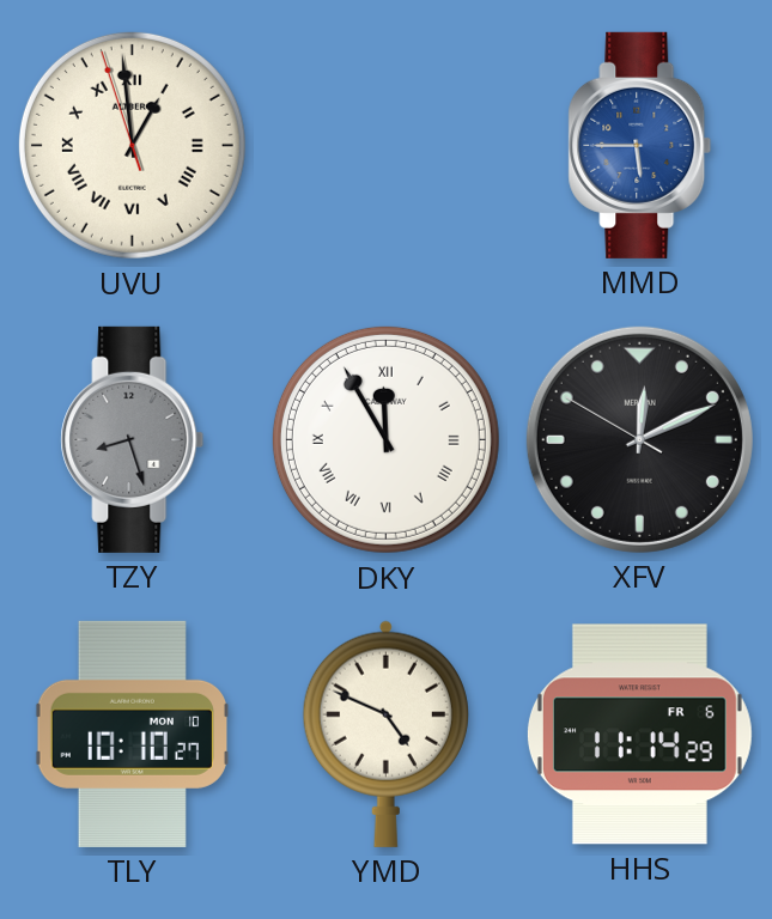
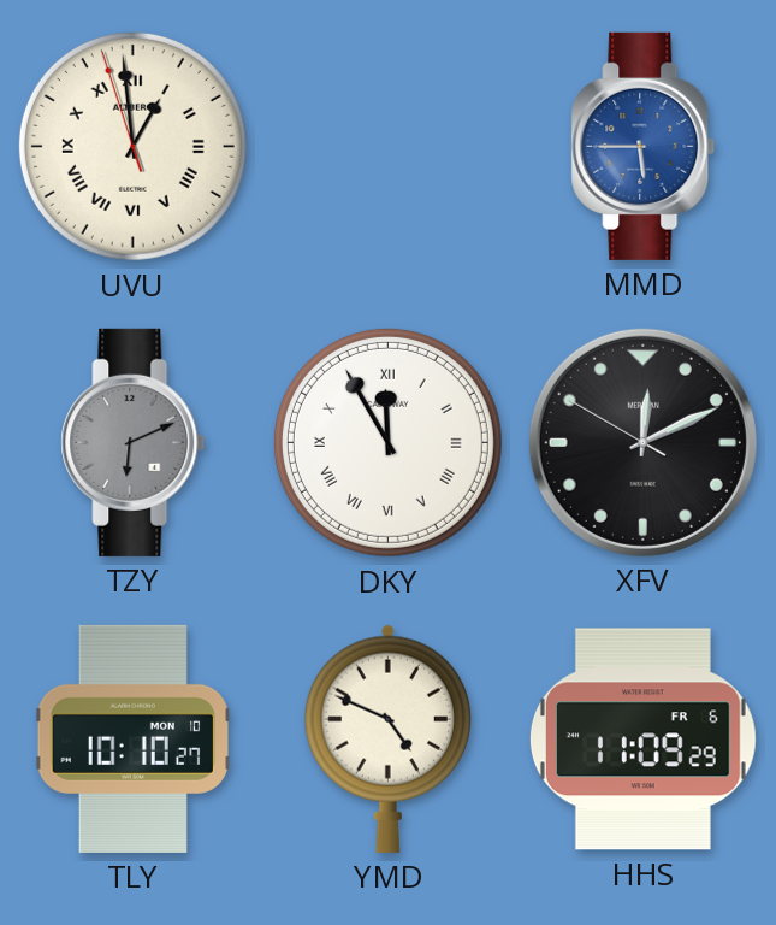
TZY: 8:27 -> 6:11
HHS: 11:14 -> 11:09
